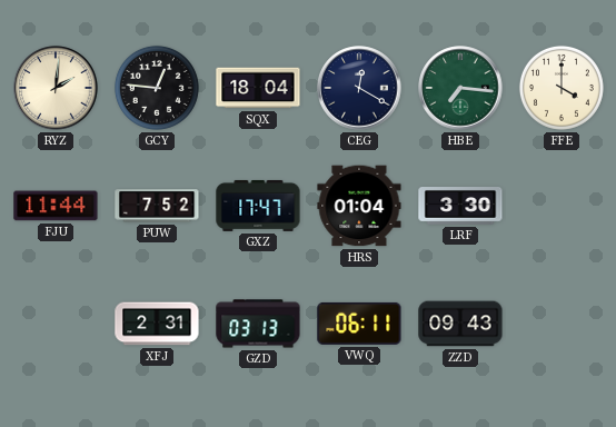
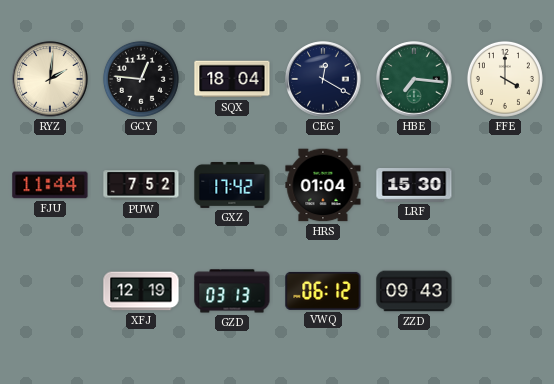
GXZ: 17:47 -> 17:42
LRF: 3:30 -> 15:30
XFJ: 2:31 -> 12:19
VWQ: 06:11 -> 06:12
